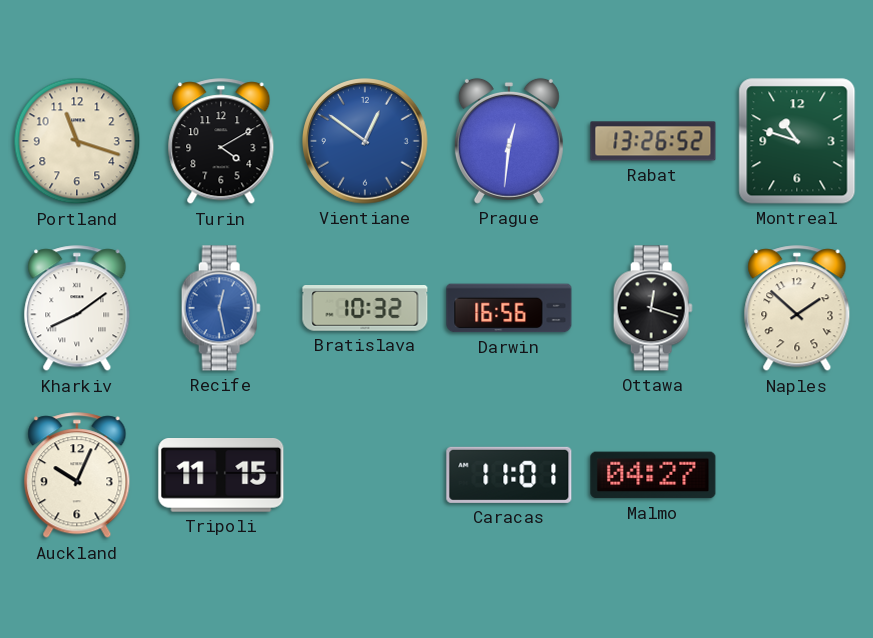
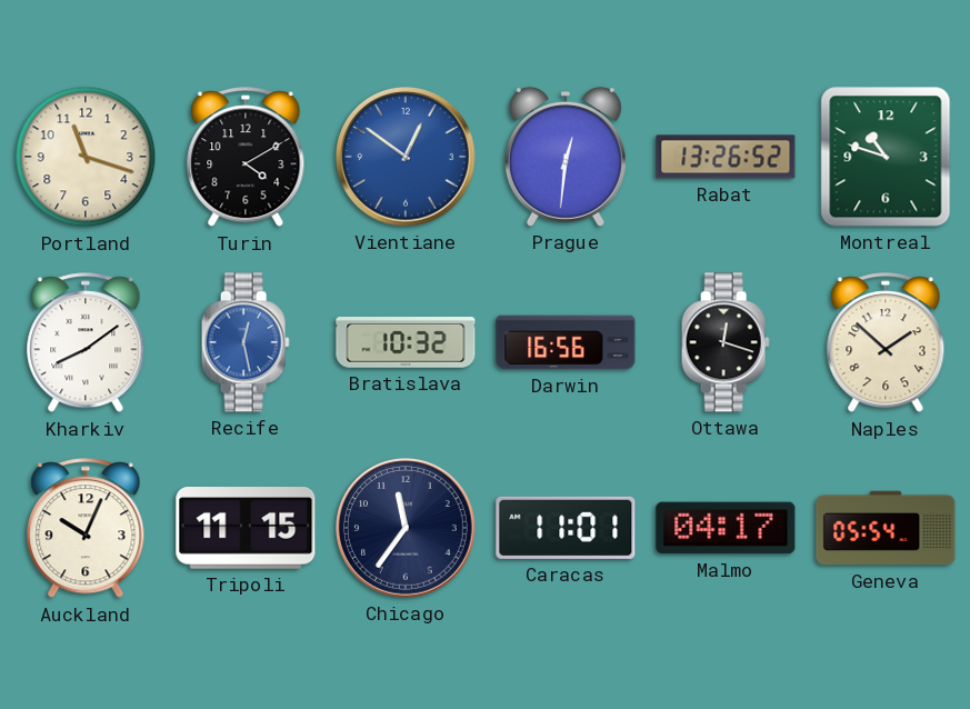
Chicago: none -> 11:36
Malmo: 04:27 -> 04:17
Geneva: none -> 05:54
